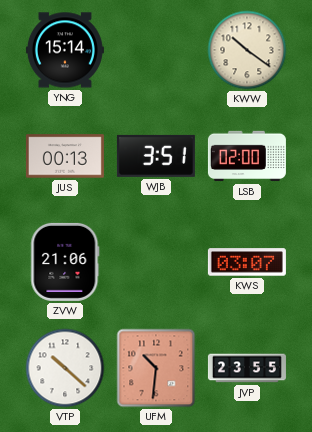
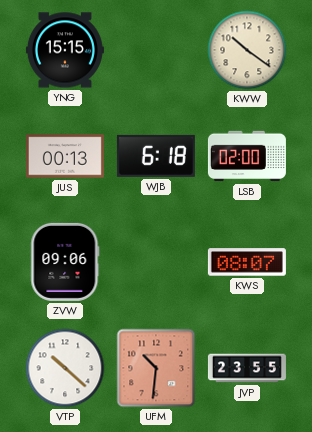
YNG: 15:14 -> 15:15
WJB: 3:51 -> 6:18
ZVW: 21:06 -> 09:06
KWS: 03:07 -> 08:07
